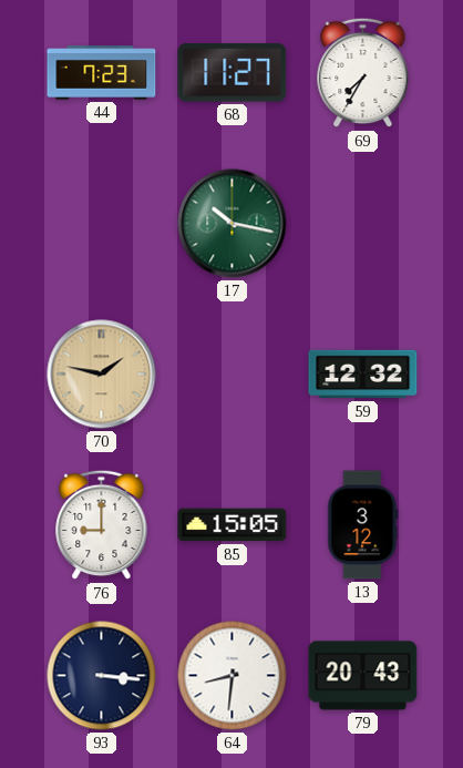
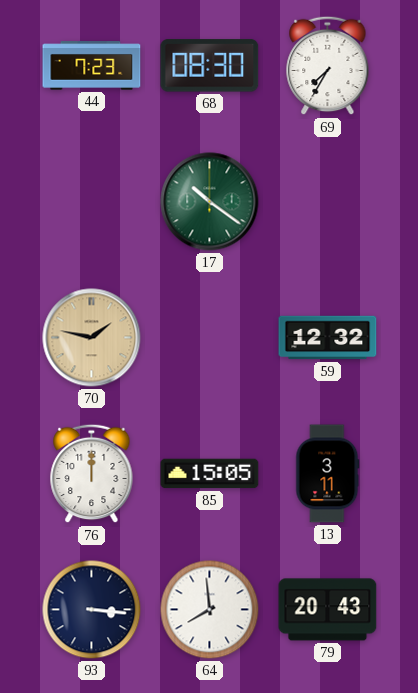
68: 11:27 -> 08:30
17: 10:17 -> 10:21
76: 9:00 -> 12:00
13: 3:12 -> 3:11
64: 8:31 -> 7:59
